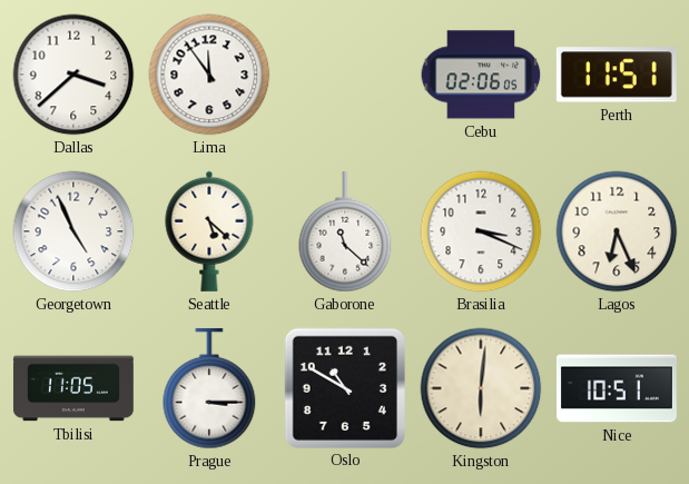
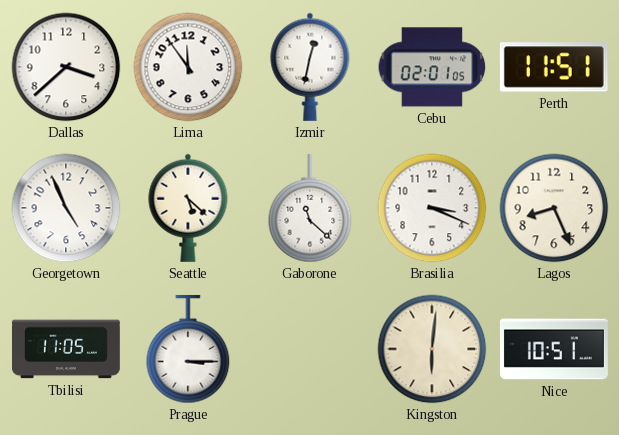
Izmir: none -> 12:32
Cebu: 02:06 -> 02:01
Lagos: 6:26 -> 8:26
Oslo: 10:50 -> none
